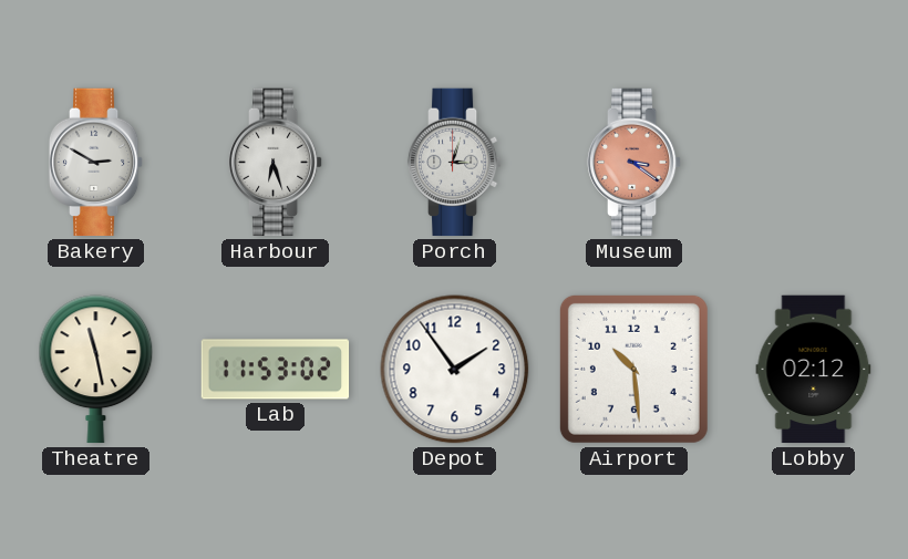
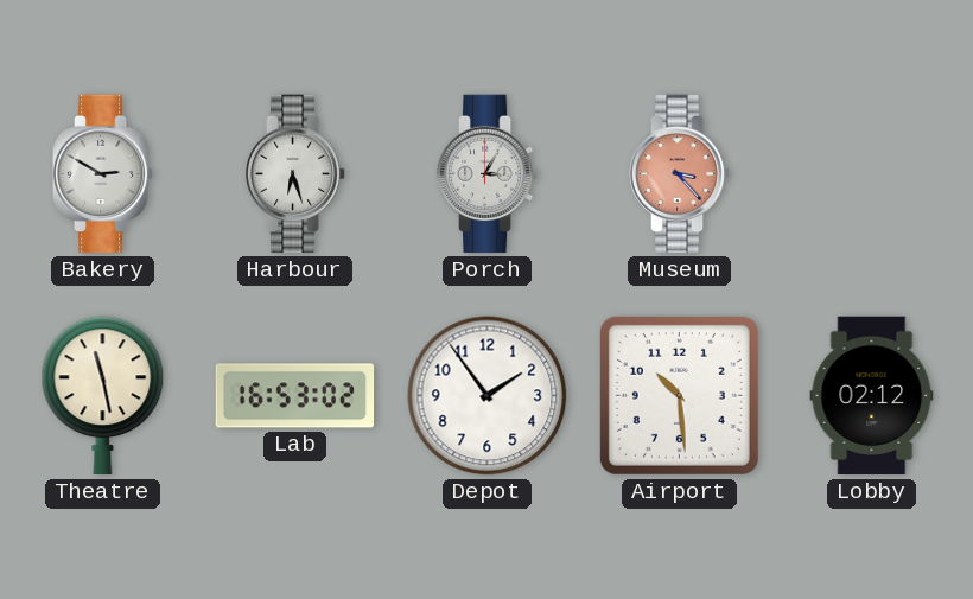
Porch: 3:03 -> 3:05
Museum: 3:21 -> 3:23
Lab: 11:53 -> 16:53
